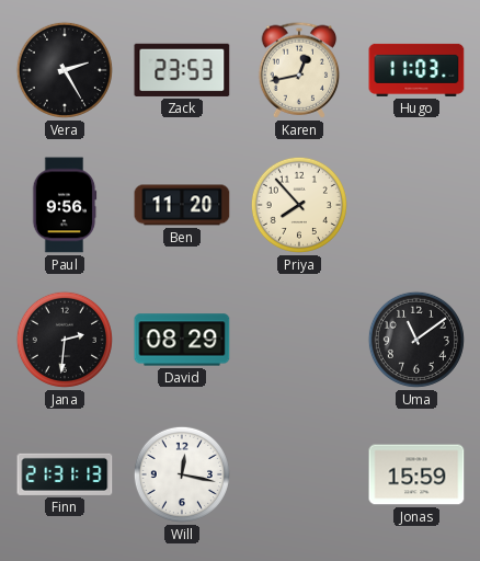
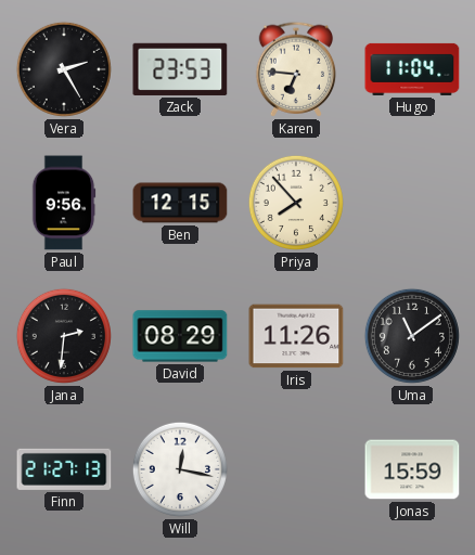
Karen: 12:43 -> 6:46
Hugo: 11:03 -> 11:04
Ben: 11:20 -> 12:15
Iris: none -> 11:26
Finn: 21:31 -> 21:27
